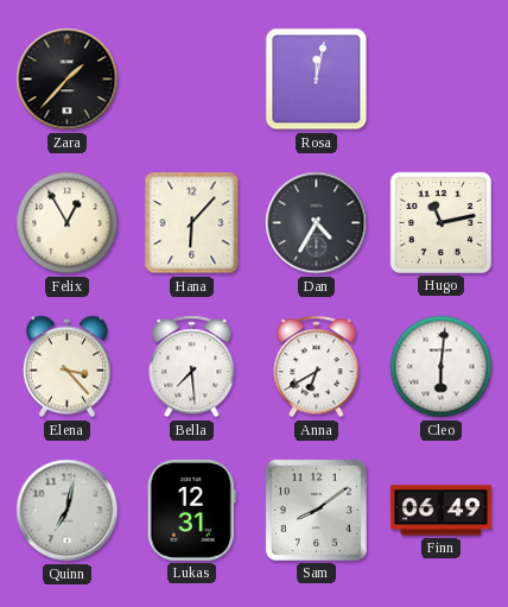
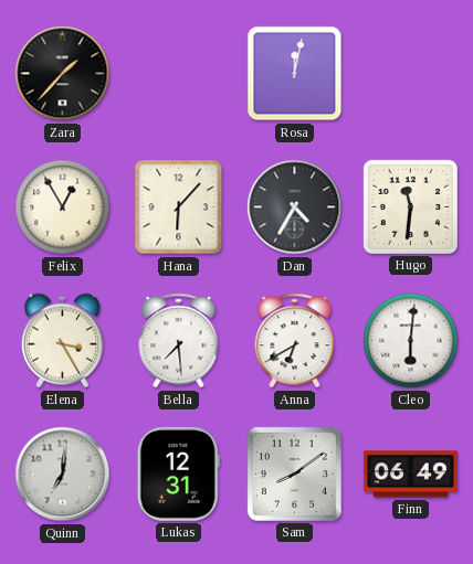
Hugo: 11:13 -> 11:31
Elena: 3:23 -> 3:25
Quinn: 7:02 -> 7:01
